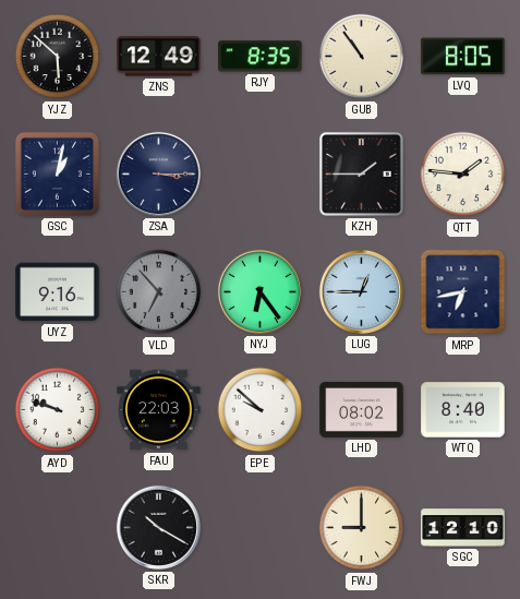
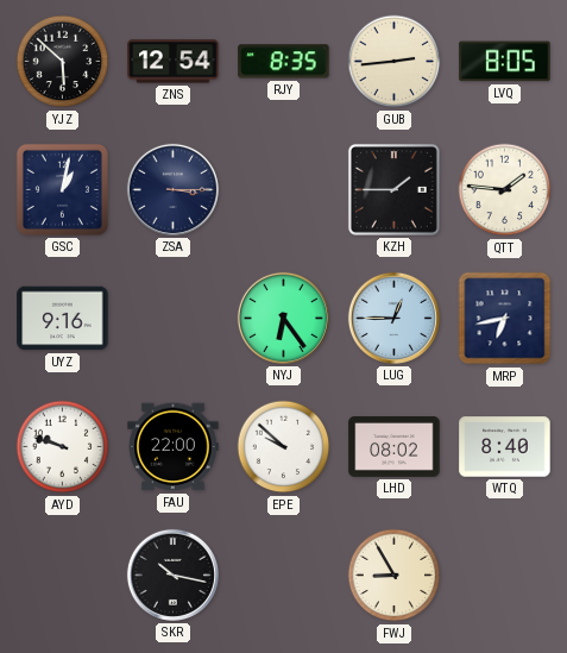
ZNS: 12:49 -> 12:54
GUB: 10:54 -> 2:44
VLD: 6:53 -> none
FAU: 22:03 -> 22:00
SKR: 10:20 -> 10:17
FWJ: 9:00 -> 8:55
SGC: 12:10 -> none
